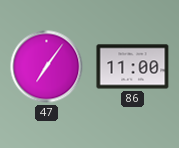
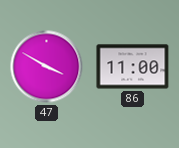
47: 7:06 -> 3:50
